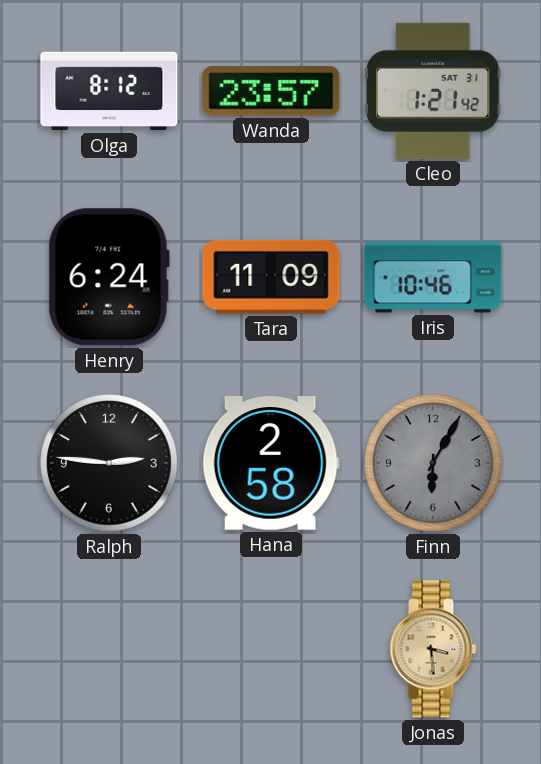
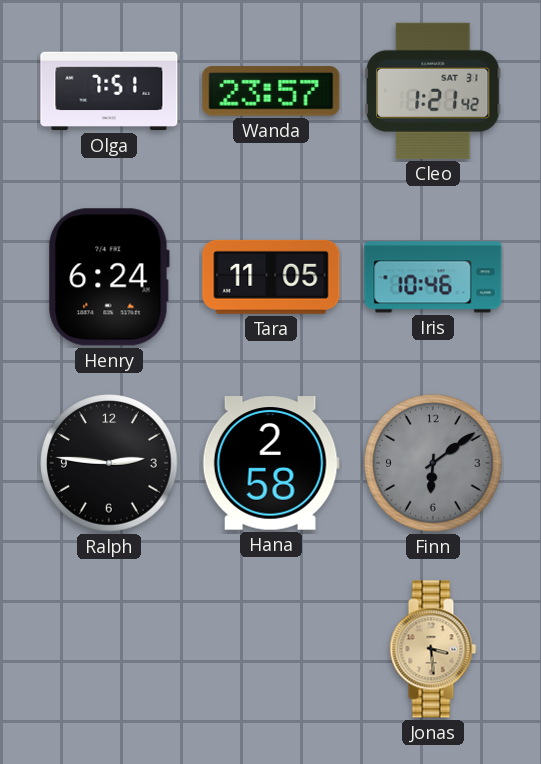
Olga: 8:12 -> 7:51
Tara: 11:09 -> 11:05
Finn: 6:05 -> 6:09
